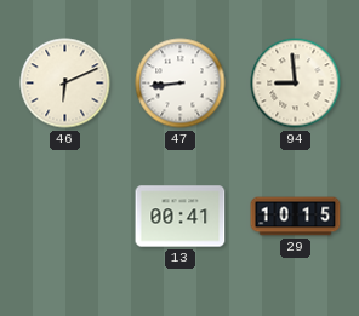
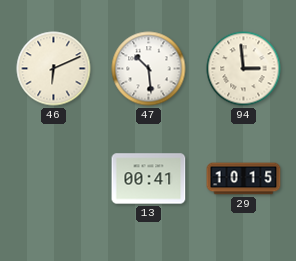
47: 8:44 -> 10:29
94: 8:59 -> 2:59
